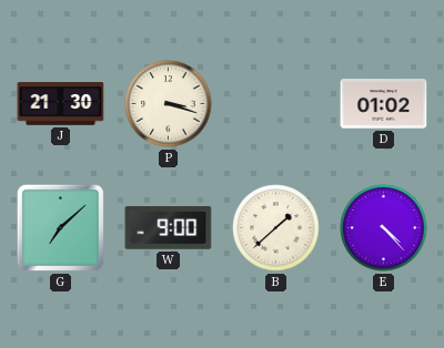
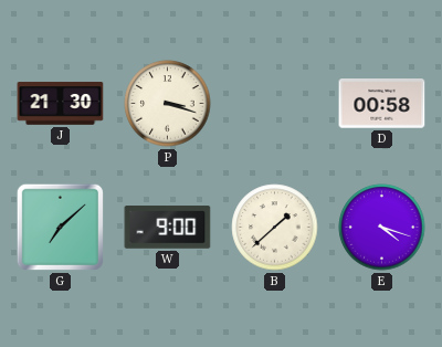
D: 01:02 -> 00:58
E: 4:23 -> 4:18
